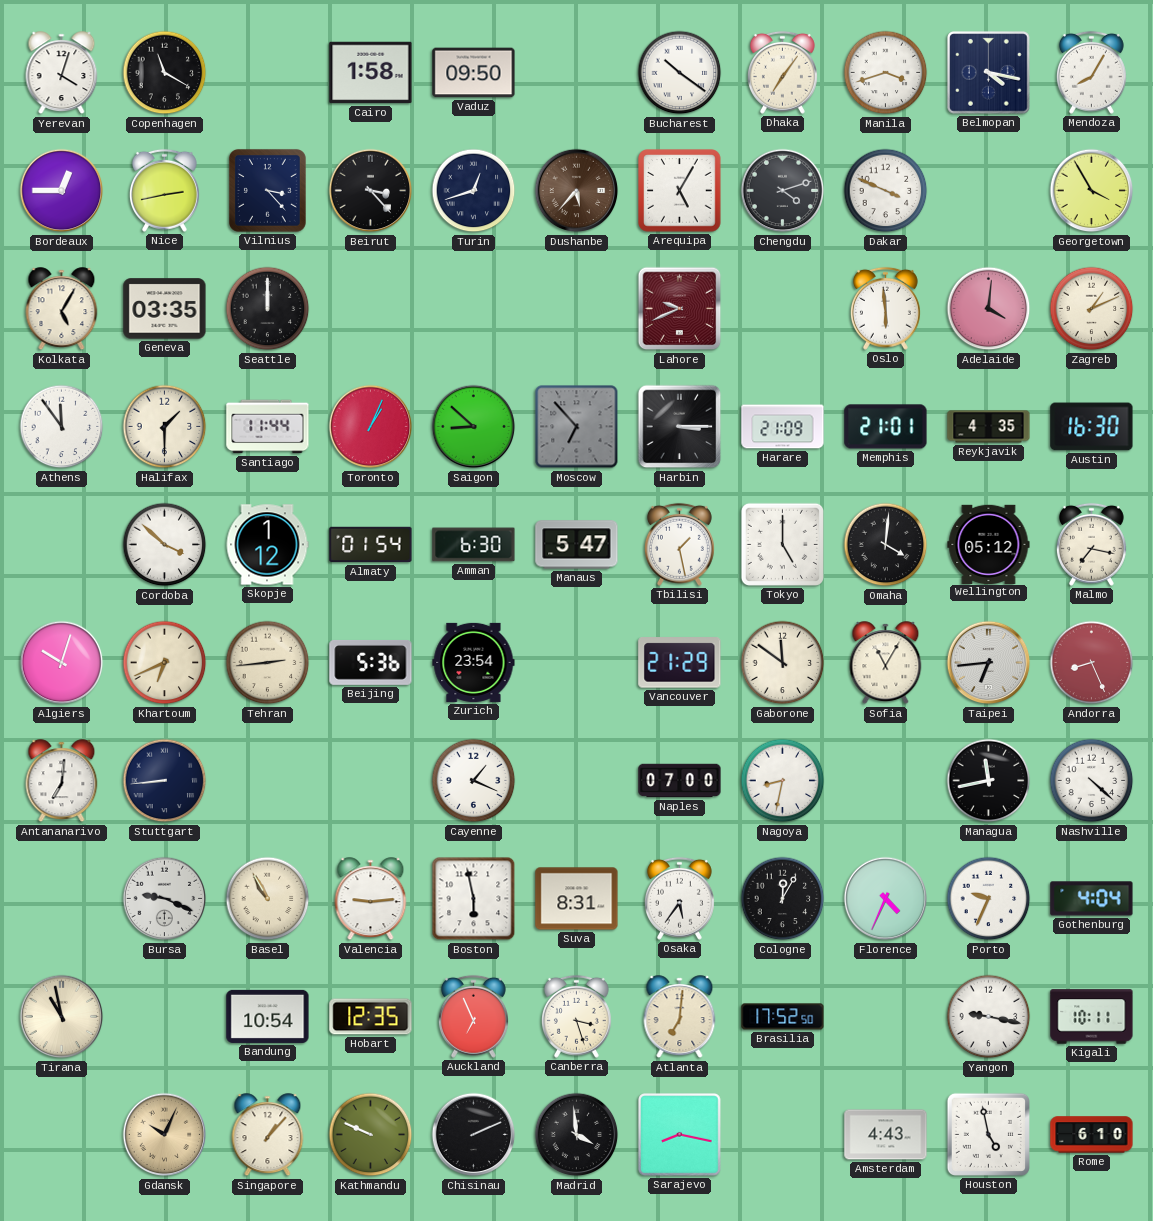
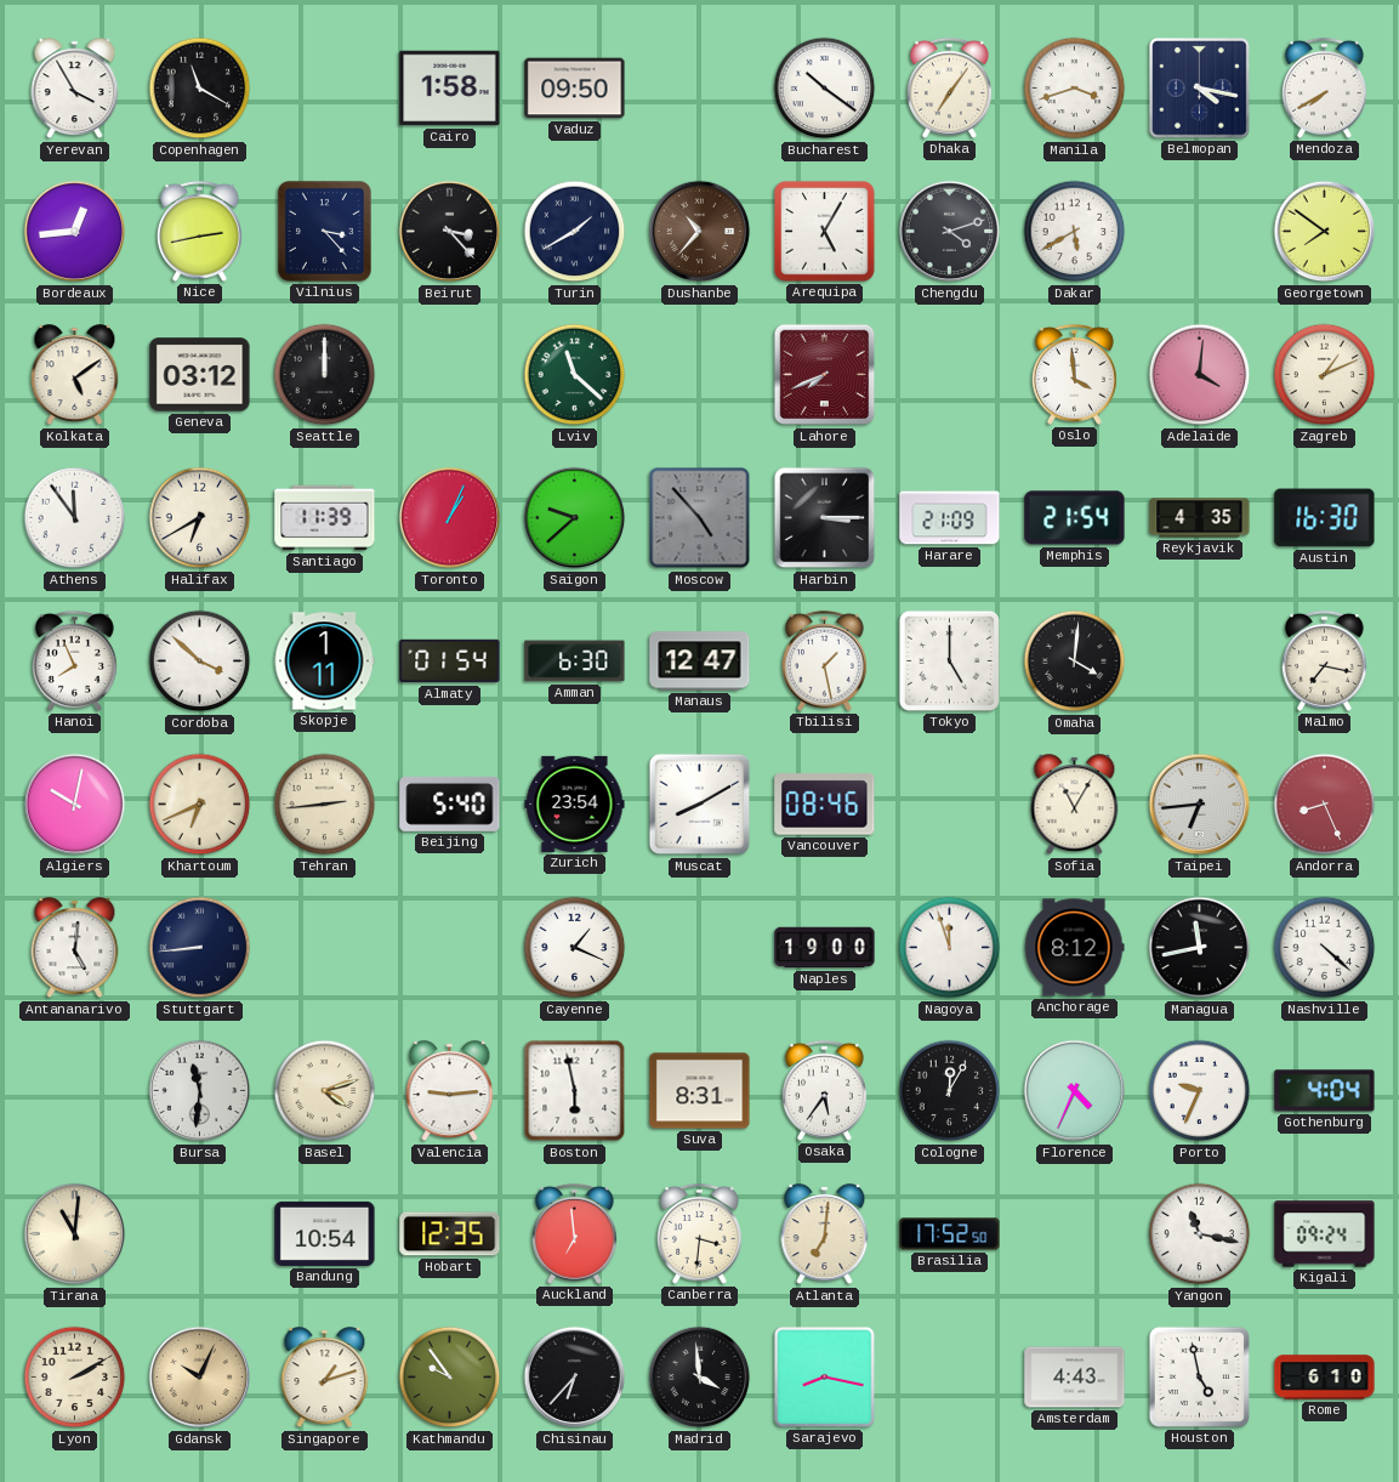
Yerevan: 4:03 -> 3:55
Mendoza: 8:05 -> 7:40
Bordeaux: 12:45 -> 12:44
Turin: 12:42 -> 1:40
Dushanbe: 5:37 -> 10:37
Dakar: 3:49 -> 5:40
Georgetown: 3:55 -> 7:51
Kolkata: 5:05 -> 5:09
Geneva: 03:35 -> 03:12
Lviv: none -> 11:22
Lahore: 9:41 -> 7:41
Oslo: 5:59 -> 3:59
Halifax: 1:30 -> 6:40
Santiago: 11:44 -> 11:39
Saigon: 8:52 -> 9:38
Moscow: 6:53 -> 4:53
Memphis: 21:01 -> 21:54
Hanoi: none -> 7:56
Skopje: 1:12 -> 1:11
Manaus: 5:47 -> 12:47
Wellington: 05:12 -> none
Algiers: 10:03 -> 10:02
Beijing: 5:36 -> 5:40
Muscat: none -> 8:10
Vancouver: 21:29 -> 08:46
Gaborone: 11:51 -> none
Antananarivo: 7:01 -> 5:01
Naples: 07:00 -> 19:00
Nagoya: 8:32 -> 11:57
Anchorage: none -> 8:12
Bursa: 9:19 -> 11:31
Basel: 10:55 -> 4:12
Tirana: 10:58 -> 11:01
Auckland: 6:56 -> 6:59
Canberra: 3:27 -> 3:31
Yangon: 9:17 -> 11:17
Kigali: 10:11 -> 09:24
Lyon: none -> 2:10
Singapore: 1:07 -> 1:12
Kathmandu: 9:49 -> 9:54
Chisinau: 2:11 -> 6:37
